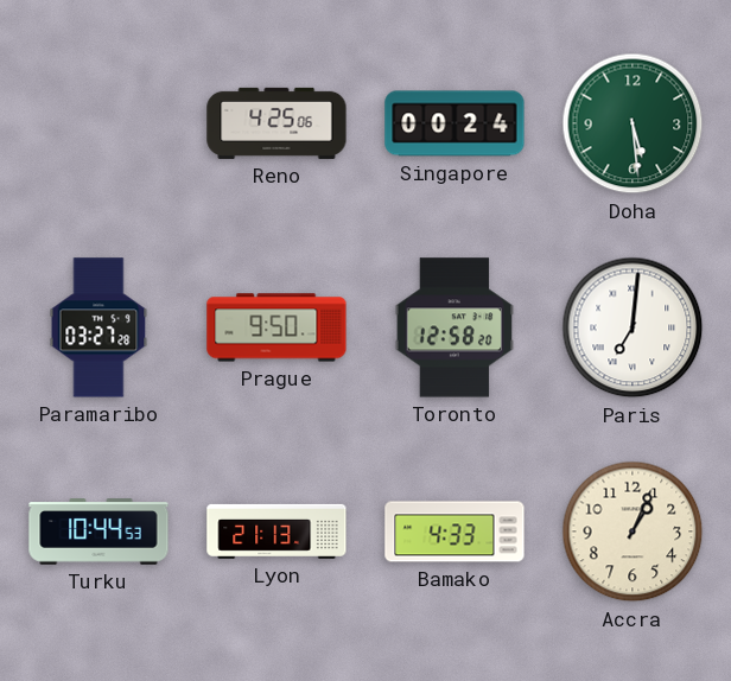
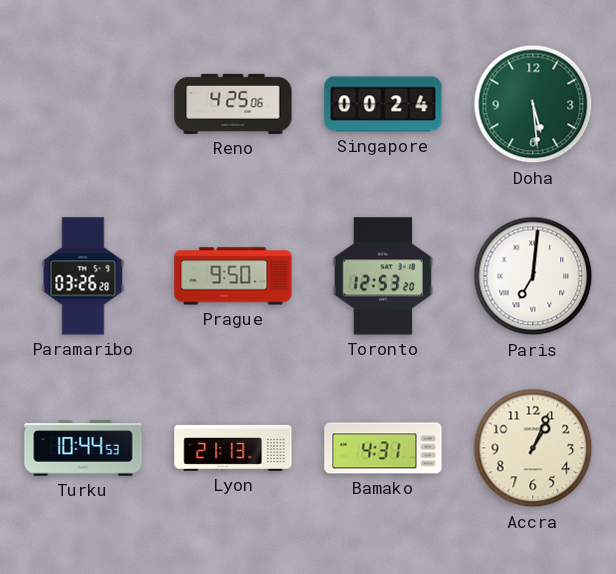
Paramaribo: 03:27 -> 03:26
Toronto: 12:58 -> 12:53
Bamako: 4:33 -> 4:31
